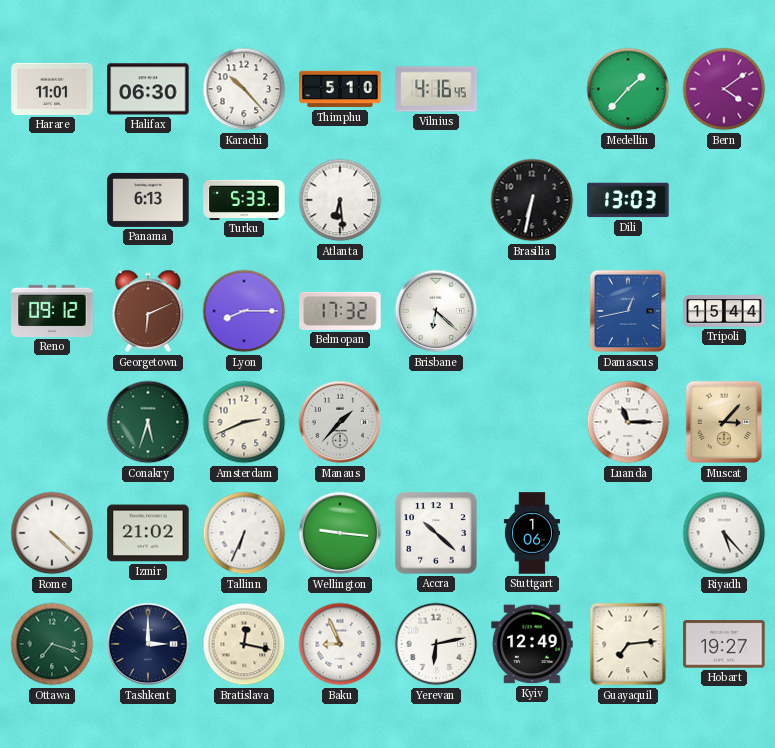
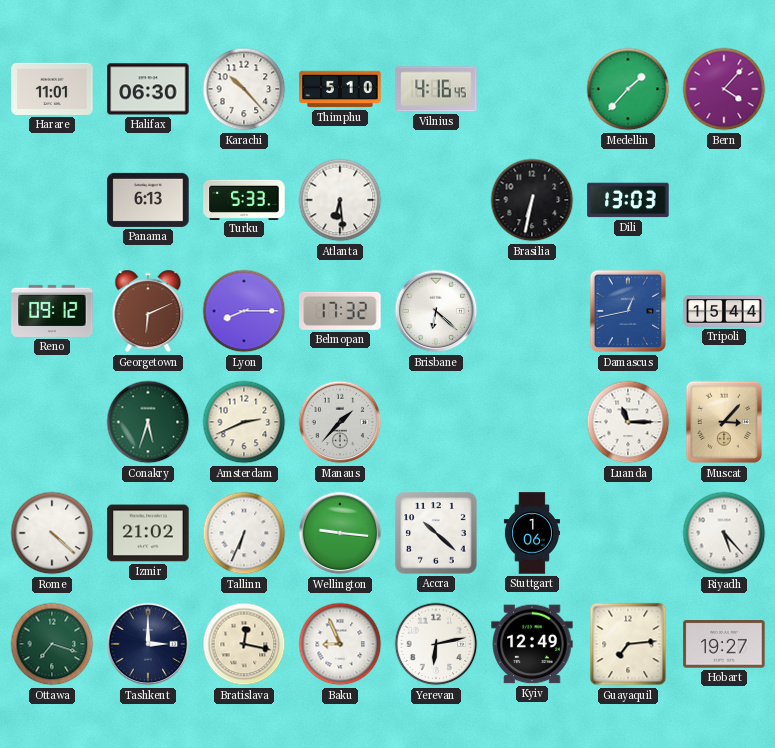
Bern: 4:09 -> 4:07
